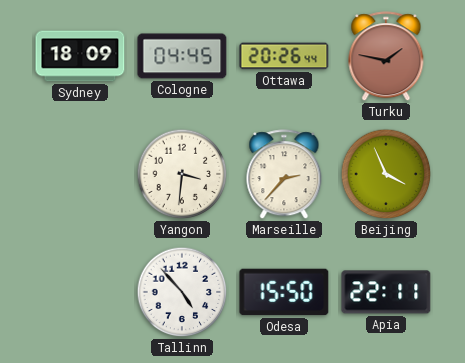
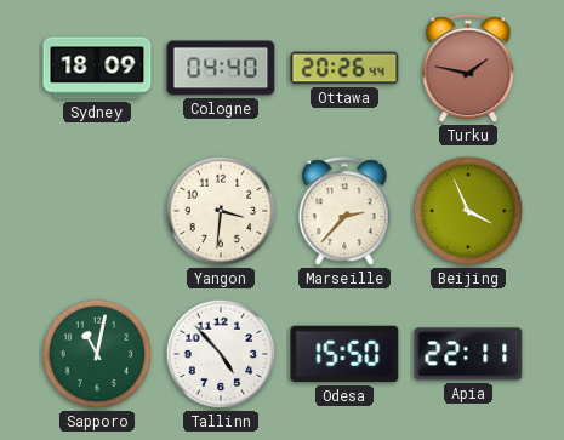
Cologne: 04:45 -> 04:40
Sapporo: none -> 11:02
